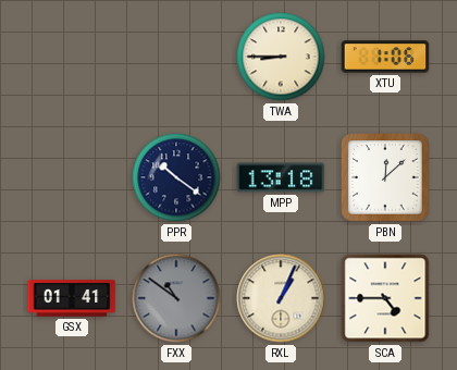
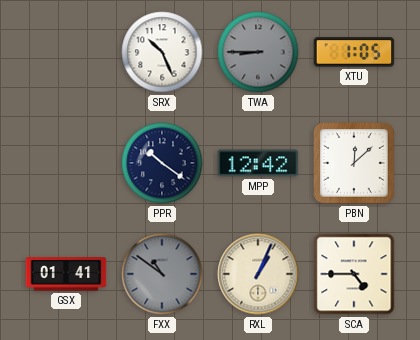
SRX: none -> 10:26
TWA dial: cream -> grey
XTU: 1:06 -> 1:05
MPP: 13:18 -> 12:42
